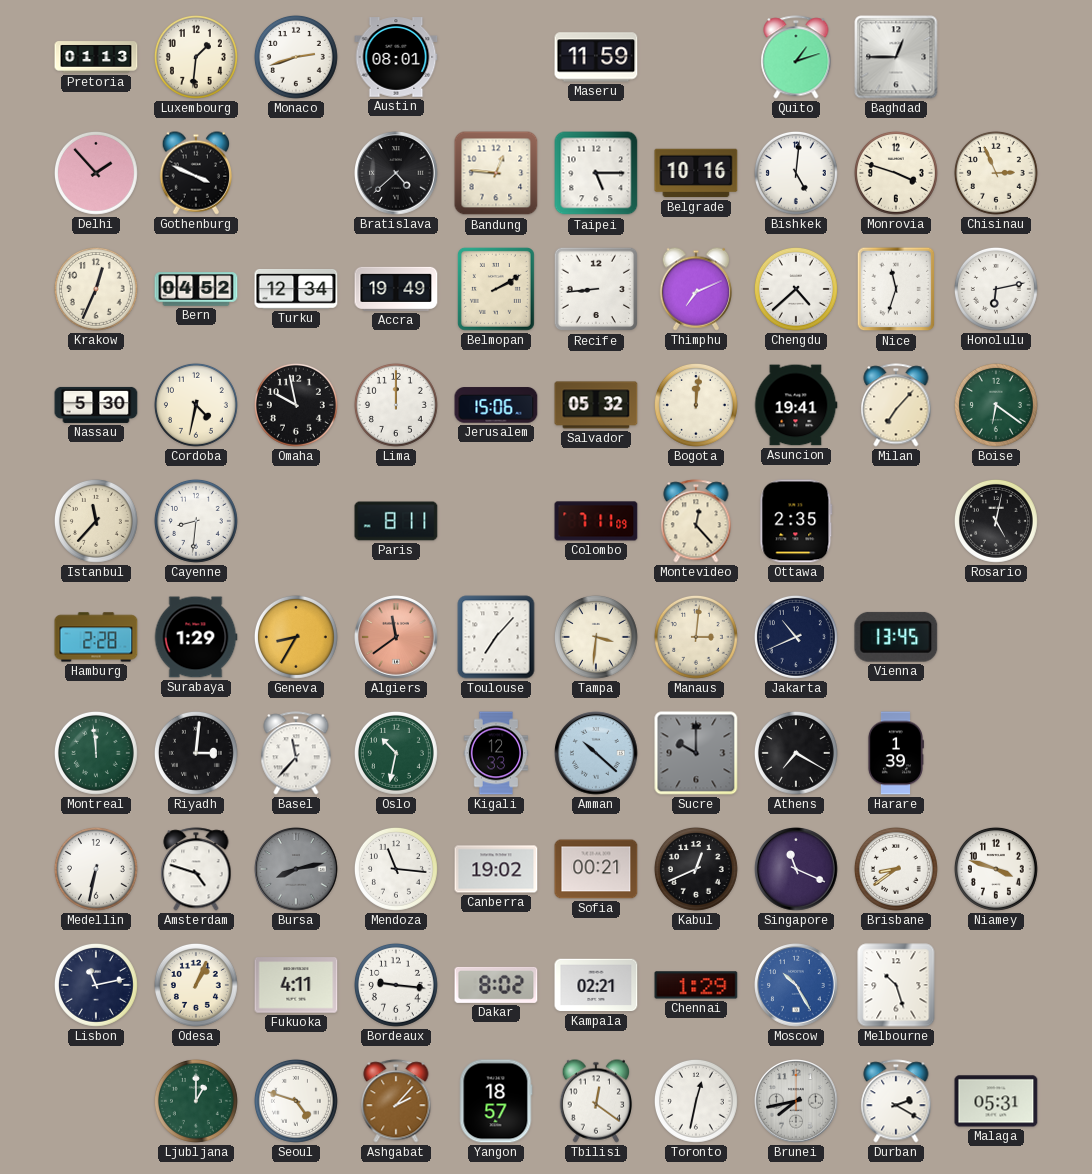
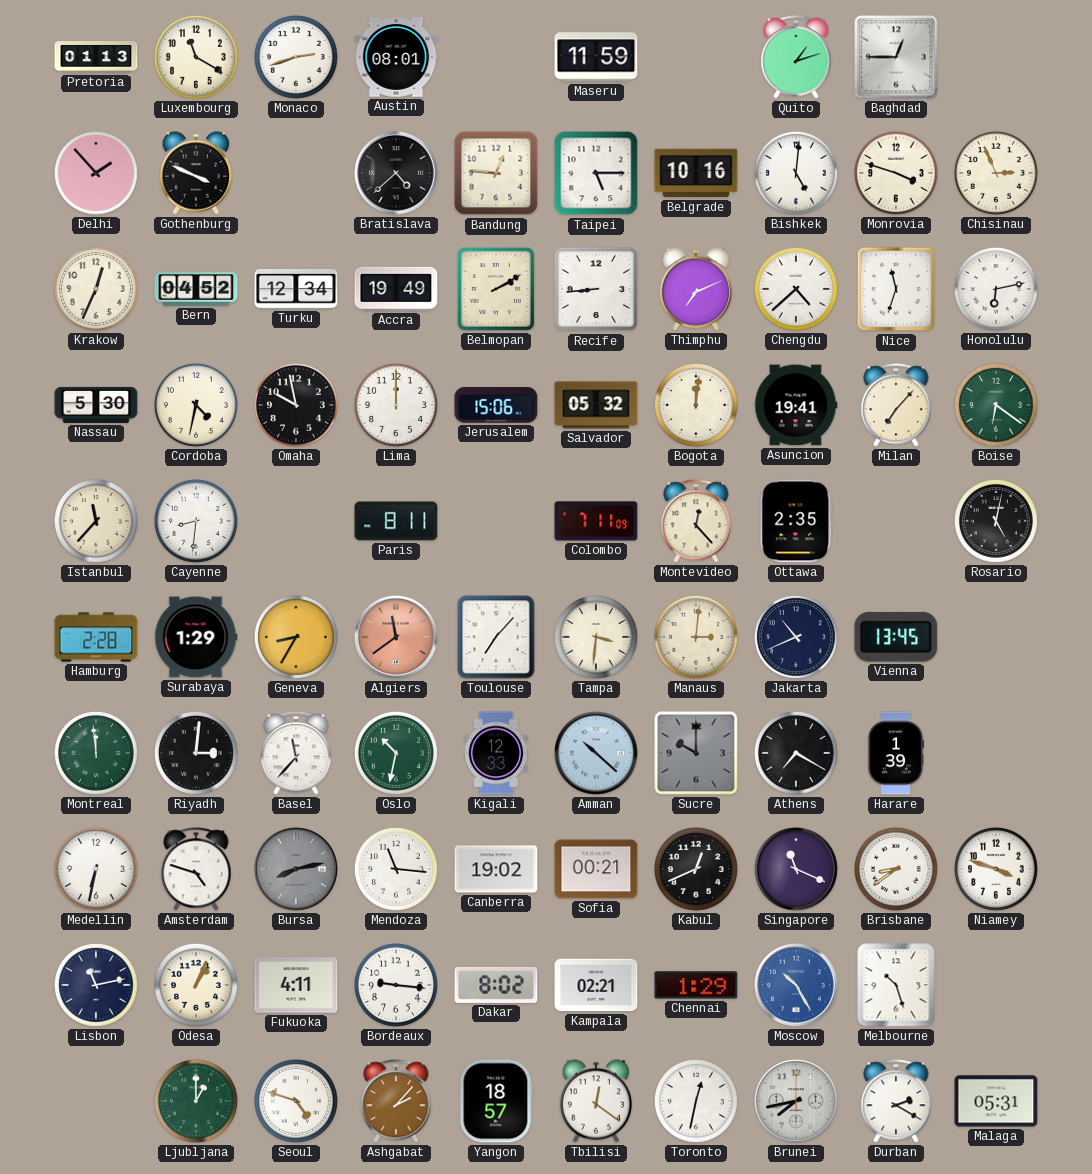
Luxembourg: 1:31 -> 11:20
